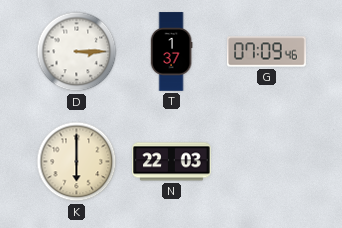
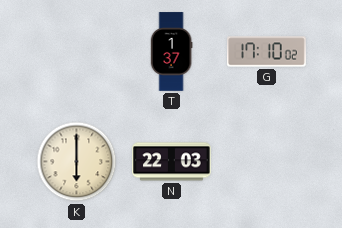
D: 3:15 -> none
G: 07:09 -> 17:10
